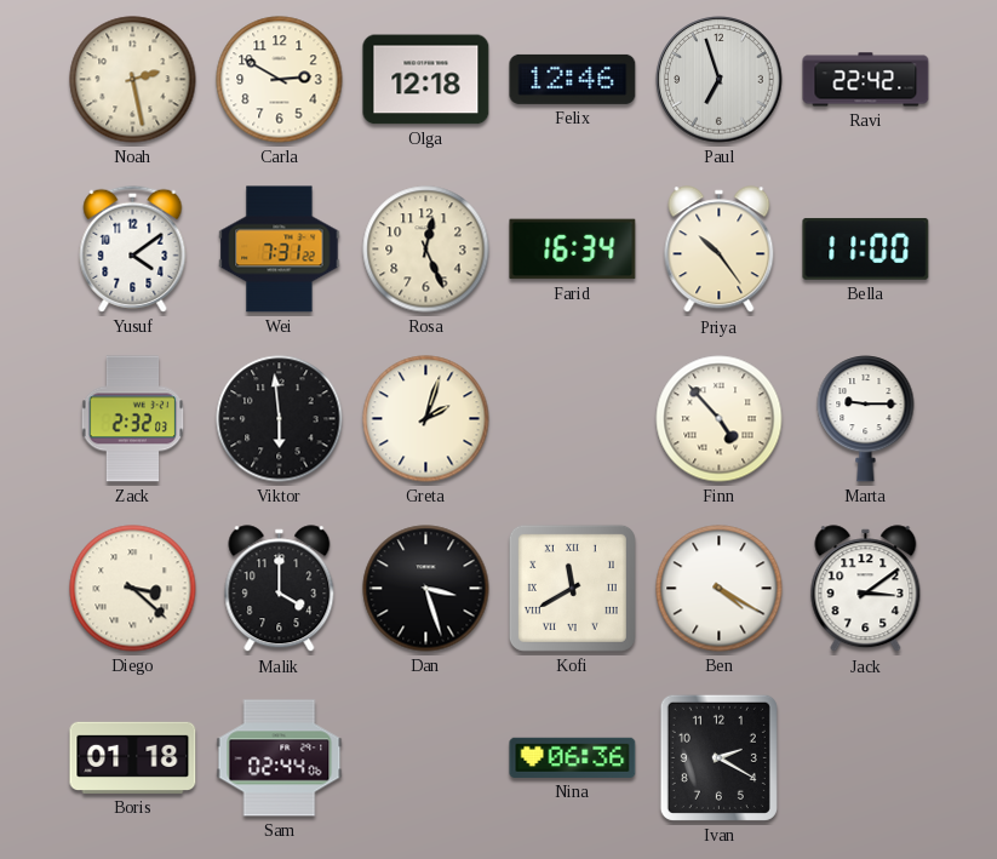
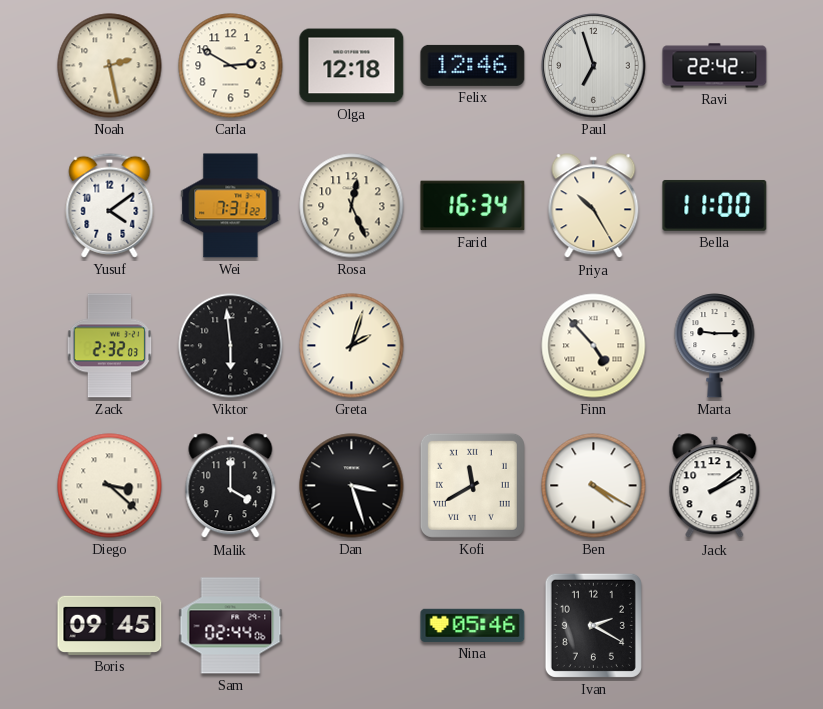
Priya: 10:24 -> 10:25
Jack: 3:09 -> 2:09
Boris: 01:18 -> 09:45
Nina: 06:36 -> 05:46
